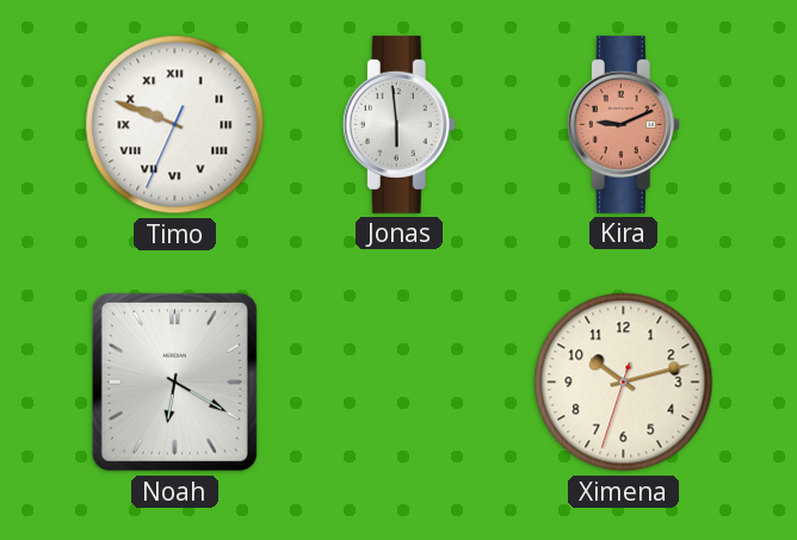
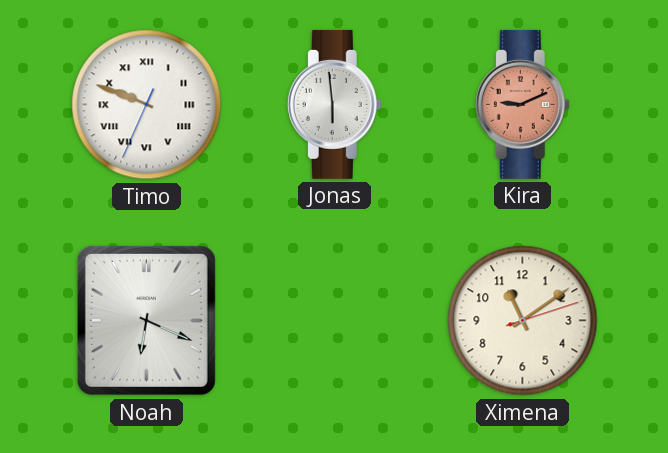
Noah: 6:20 -> 6:19
Ximena: 10:12 -> 11:09
